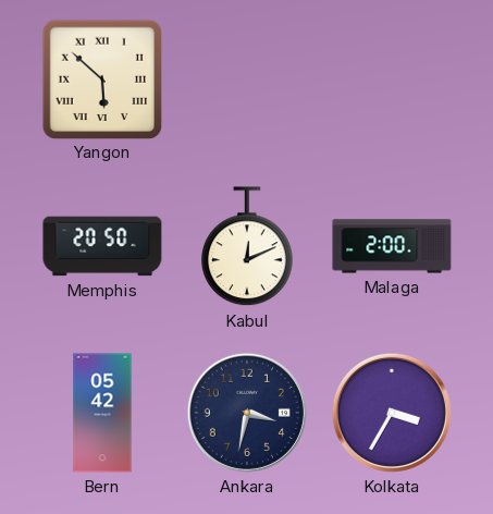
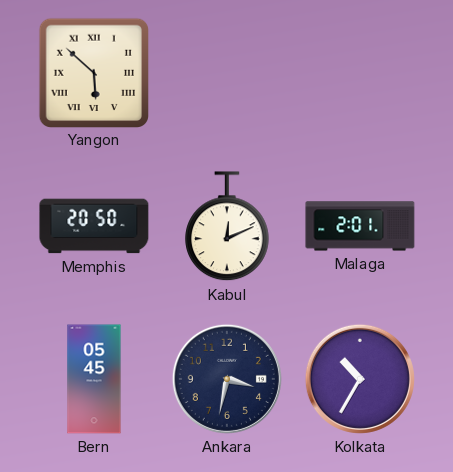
Malaga: 2:00 -> 2:01
Bern: 05:42 -> 05:45
Kolkata: 3:35 -> 10:35
